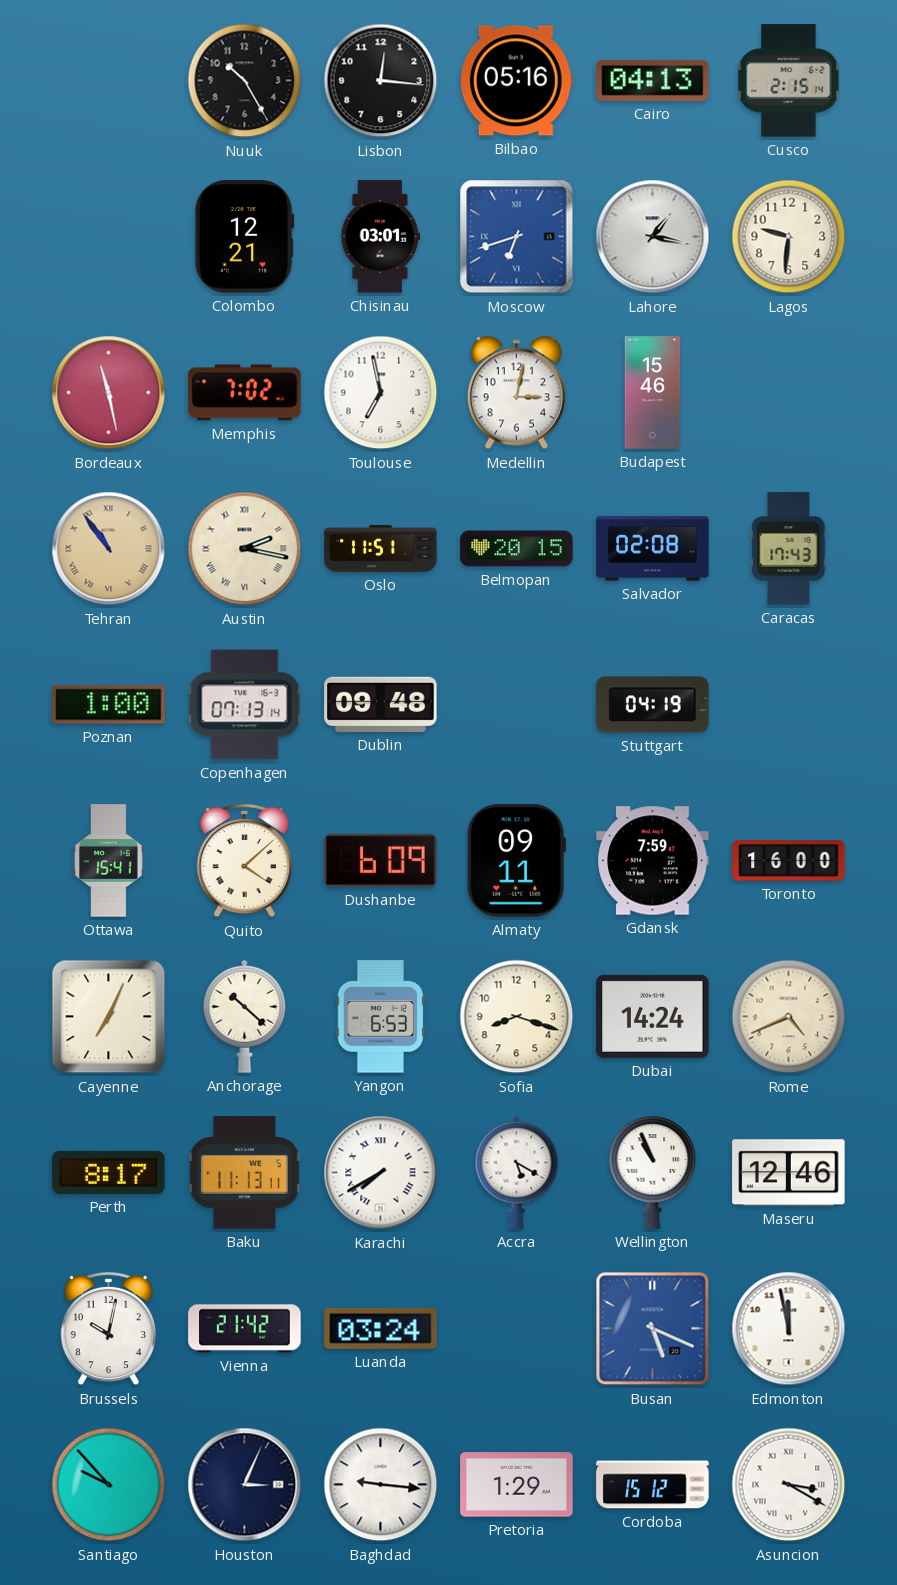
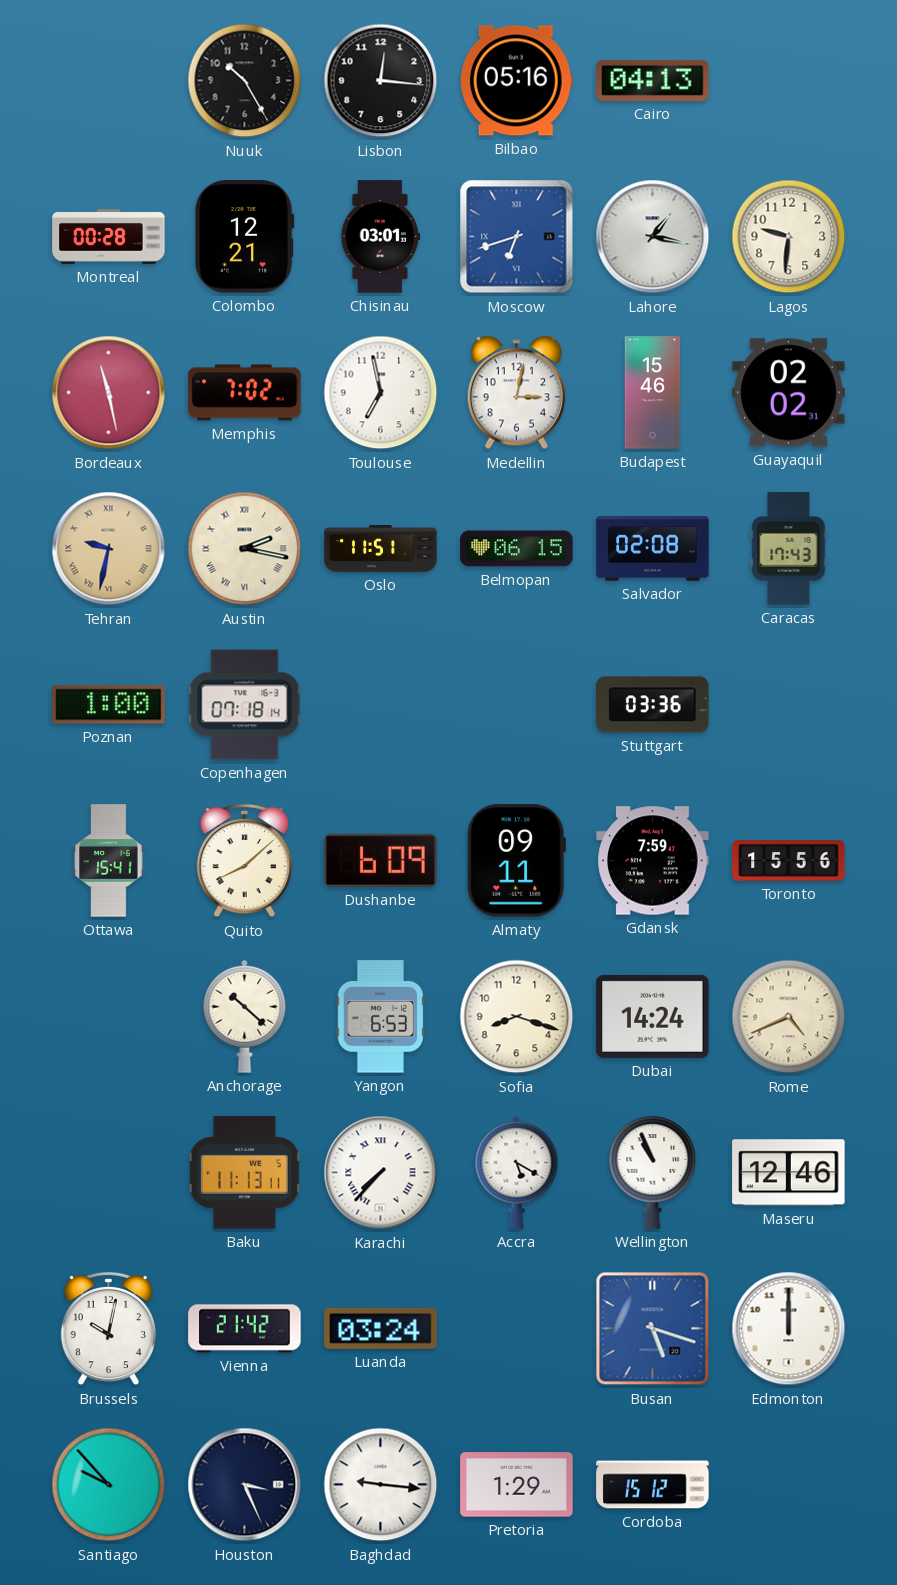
Cusco: 2:15 -> none
Montreal: none -> 00:28
Guayaquil: none -> 02:02
Tehran: 10:54 -> 9:32
Belmopan: 20:15 -> 06:15
Copenhagen: 07:13 -> 07:18
Dublin: 09:48 -> none
Stuttgart: 04:19 -> 03:36
Quito: 4:08 -> 8:08
Toronto: 16:00 -> 15:56
Cayenne: 7:04 -> none
Perth: 8:17 -> none
Karachi: 7:40 -> 7:37
Busan: 5:19 -> 5:18
Edmonton: 11:58 -> 12:00
Houston: 3:04 -> 3:26
Asuncion: 3:20 -> none
